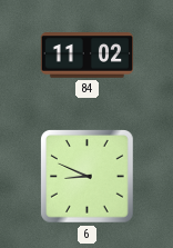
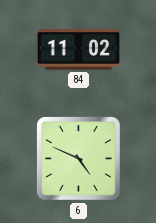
6: 8:49 -> 4:49
